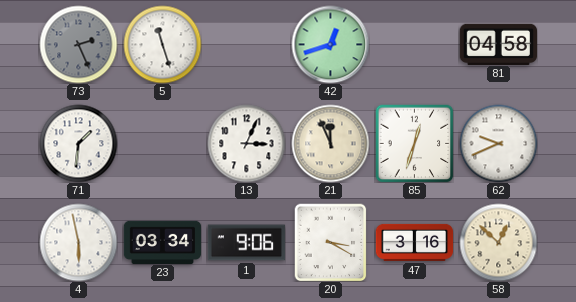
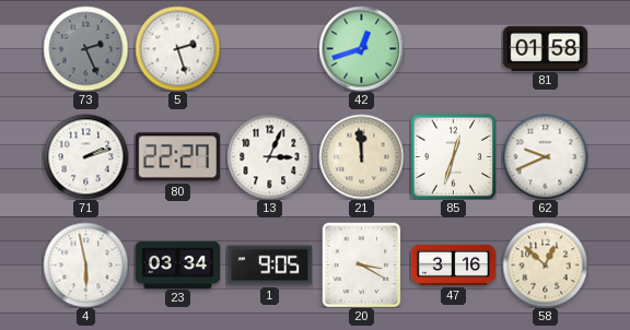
5: 11:27 -> 2:27
81: 04:58 -> 01:58
71: 1:31 -> 2:12
80: none -> 22:27
21: 11:56 -> 11:59
1: 9:06 -> 9:05
